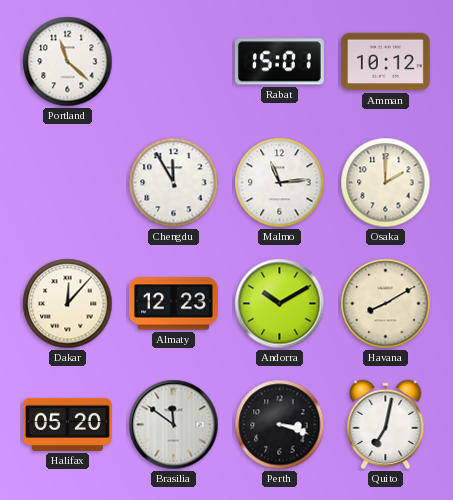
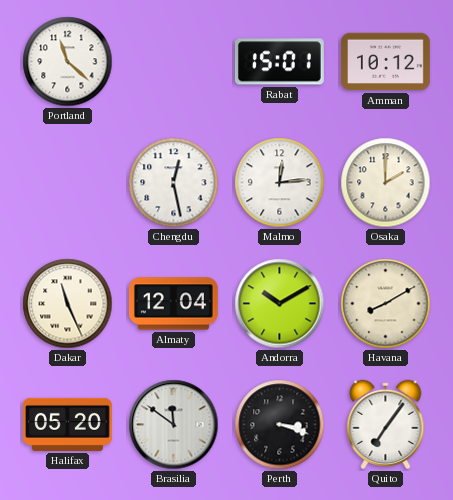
Chengdu: 11:55 -> 12:28
Malmo: 11:14 -> 12:14
Dakar: 12:07 -> 11:26
Almaty: 12:23 -> 12:04
Quito: 7:02 -> 7:06
